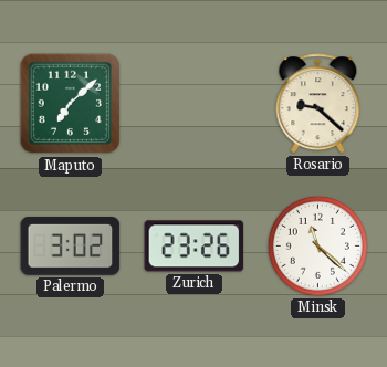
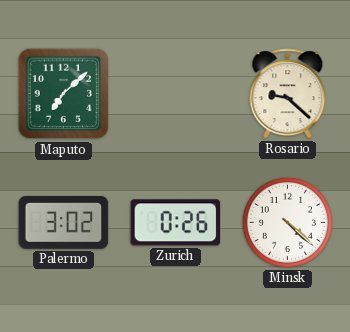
Zurich: 23:26 -> 0:26
Minsk: 11:22 -> 4:22
